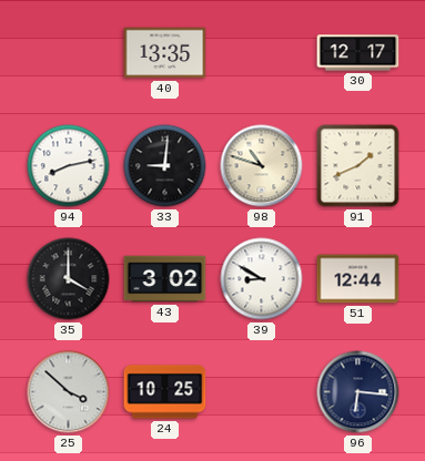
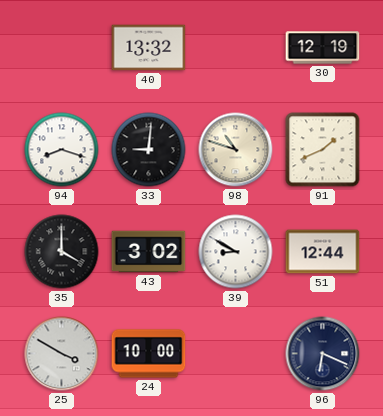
40: 13:35 -> 13:32
30: 12:17 -> 12:19
94: 8:13 -> 8:18
25: 3:52 -> 3:50
24: 10:25 -> 10:00
96: 6:16 -> 6:19
